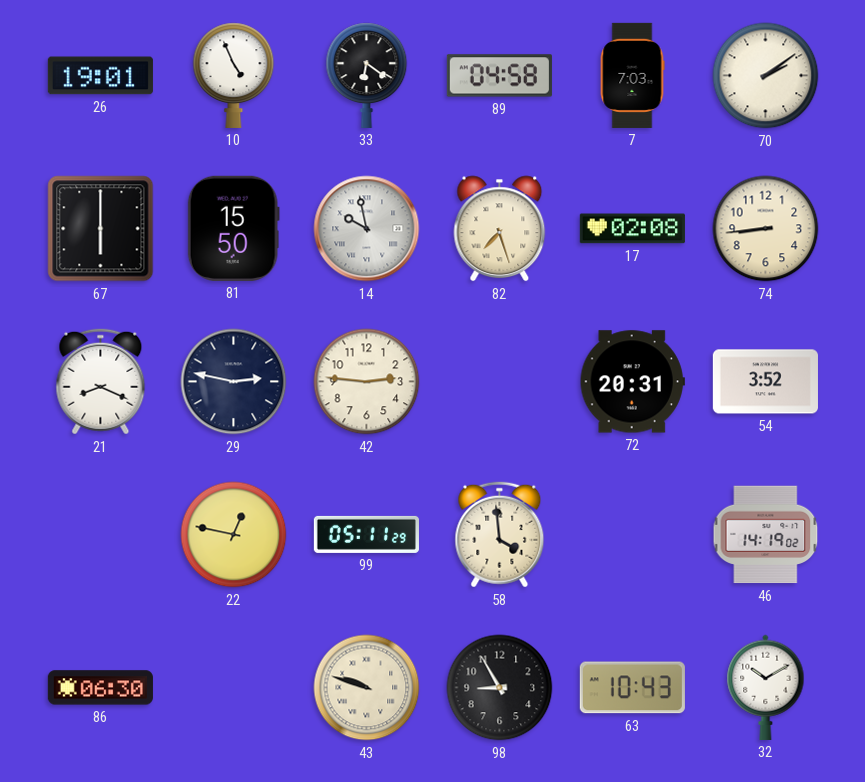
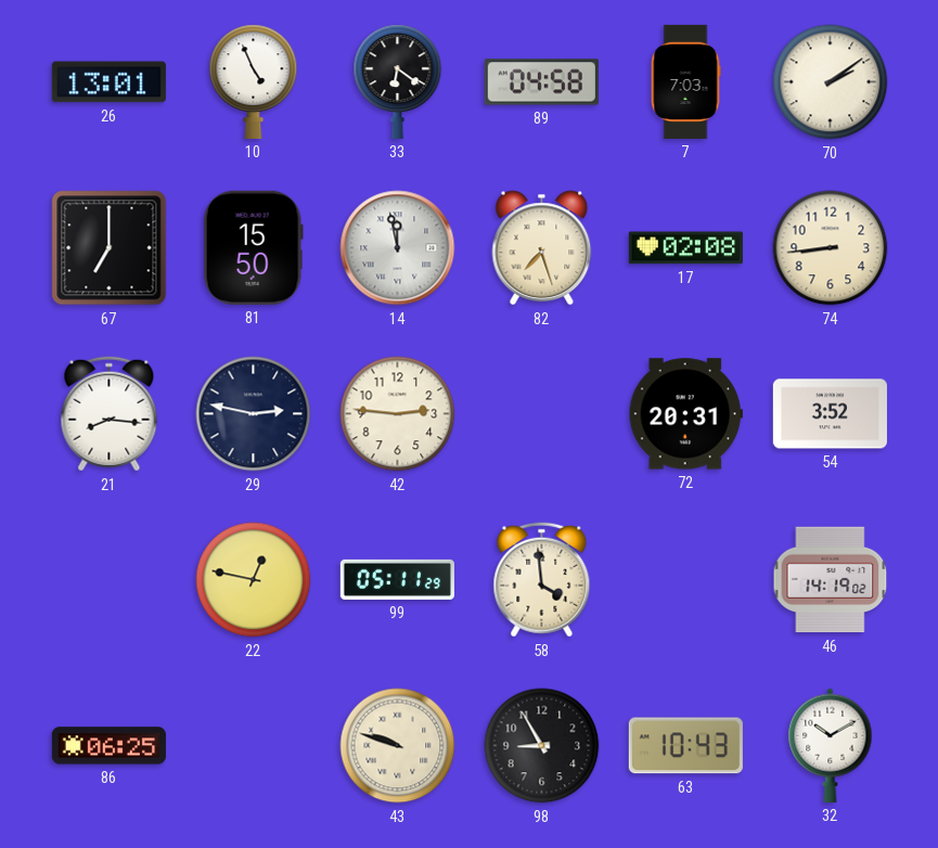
26: 19:01 -> 13:01
67: 6:00 -> 7:00
14: 9:58 -> 11:58
21: 8:19 -> 8:16
86: 06:30 -> 06:25
